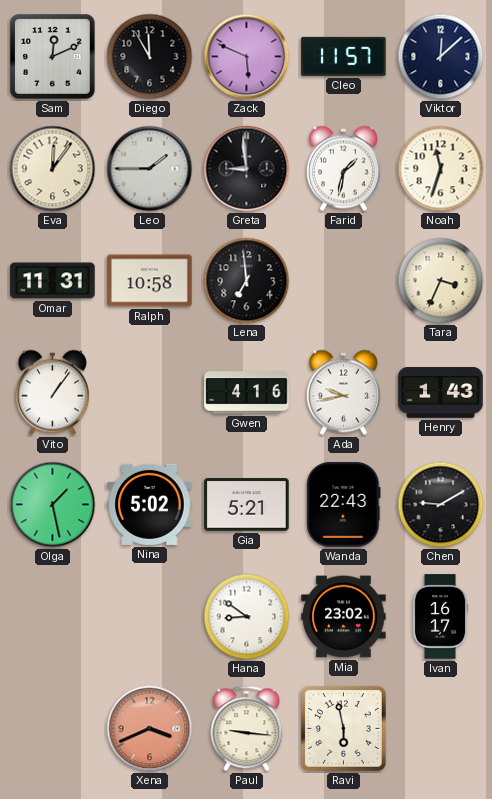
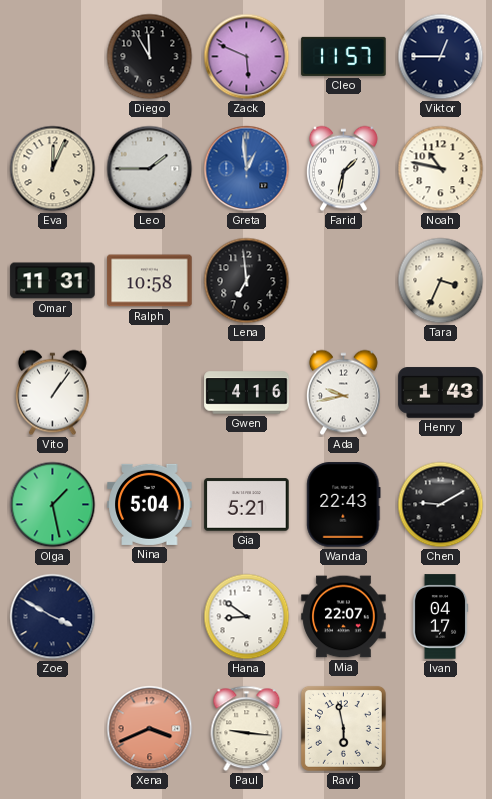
Sam: 12:11 -> none
Viktor: 12:08 -> 12:45
Eva: 12:06 -> 12:04
Greta: 8:59 -> 12:59
Greta dial: black -> blue
Noah: 11:33 -> 10:47
Nina: 5:02 -> 5:04
Zoe: none -> 3:50
Mia: 23:02 -> 22:07
Ivan: 16:17 -> 04:17
